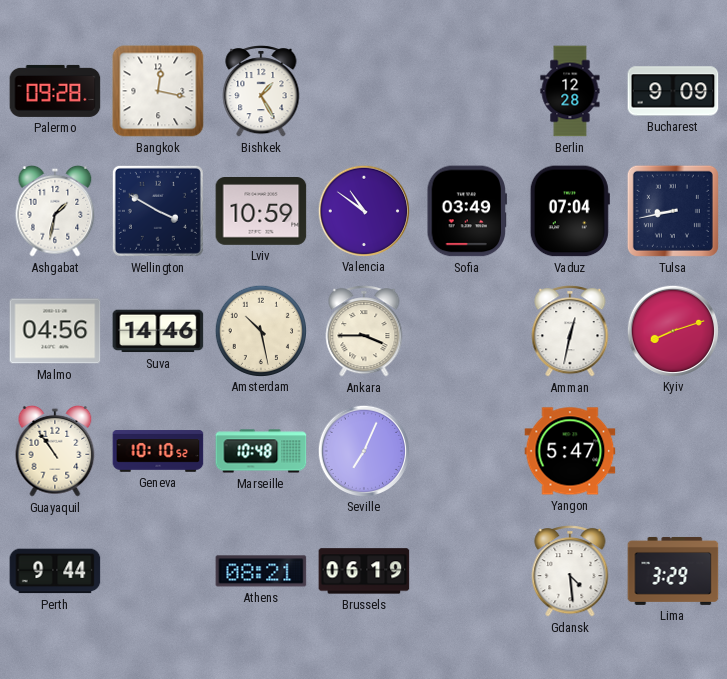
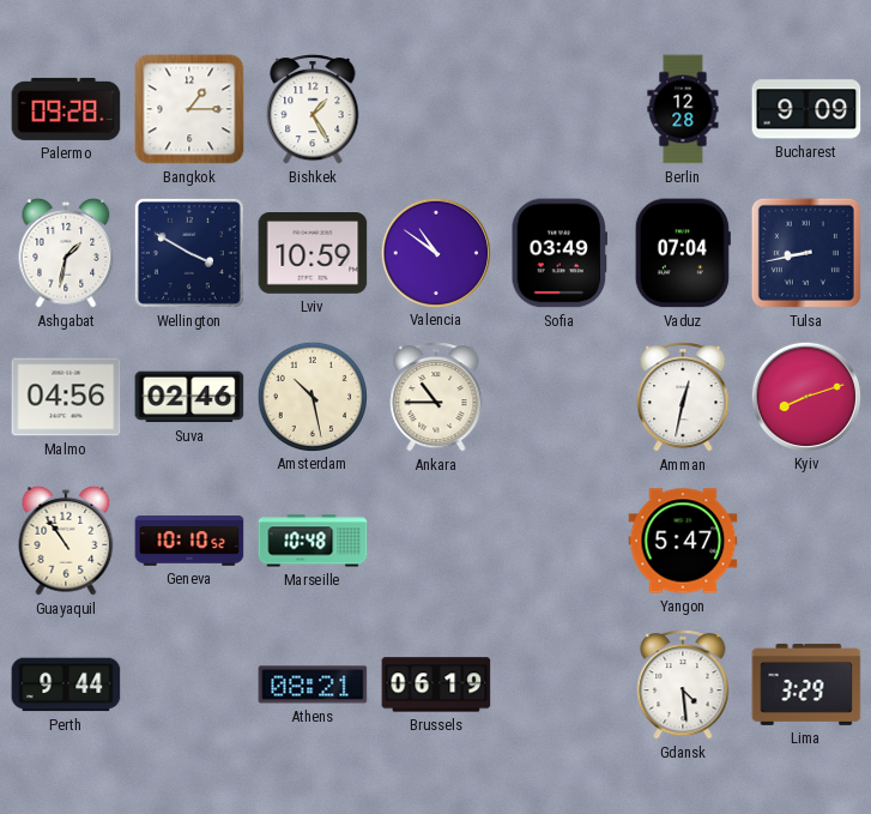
Bangkok: 12:17 -> 1:15
Suva: 14:46 -> 02:46
Ankara: 3:45 -> 10:45
Seville: 7:04 -> none
